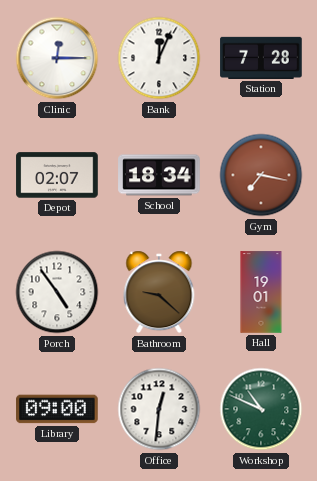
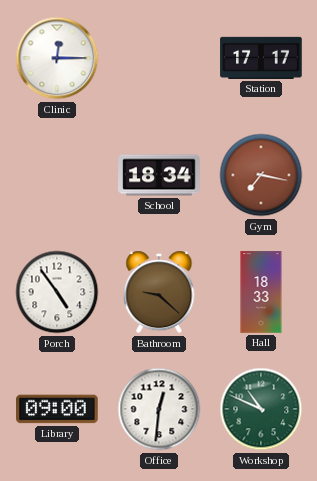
Bank: 12:04 -> none
Station: 7:28 -> 17:17
Depot: 02:07 -> none
Hall: 19:01 -> 18:33
